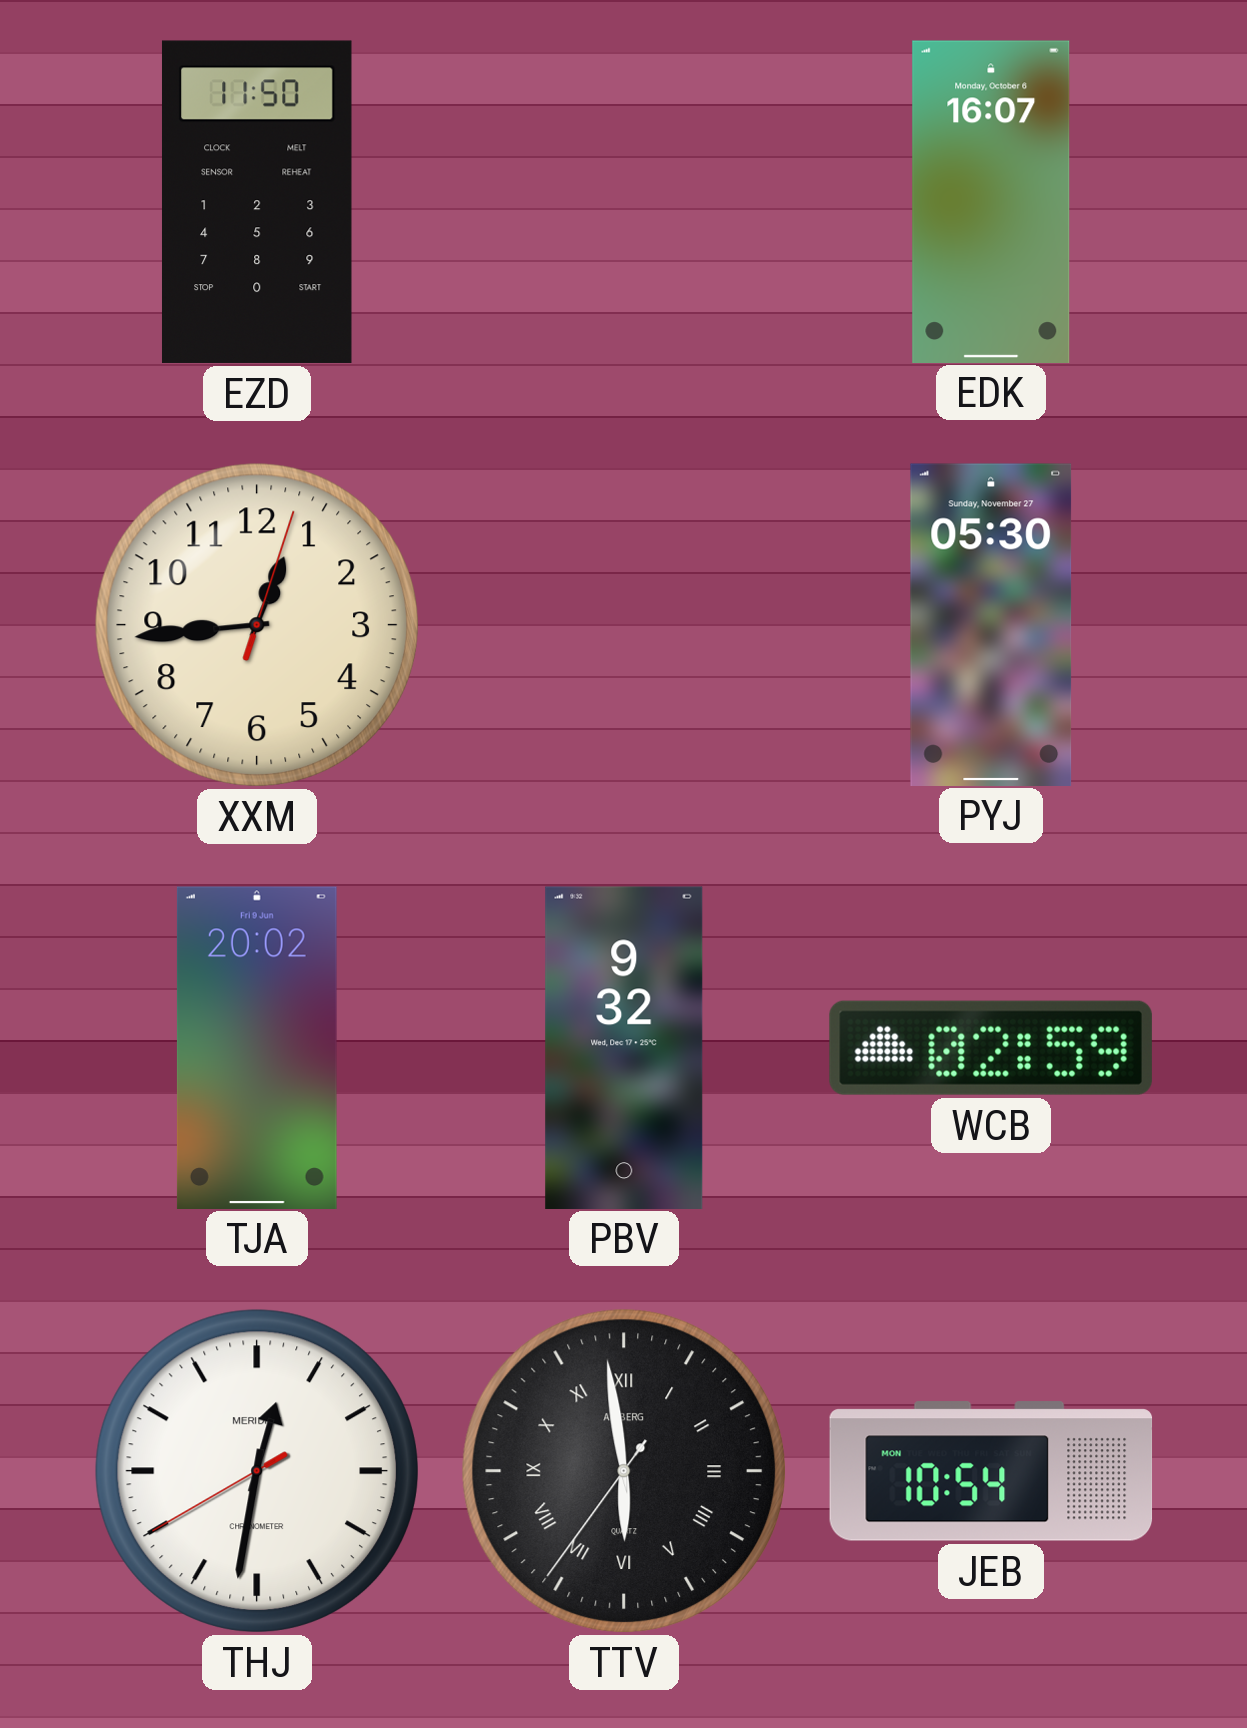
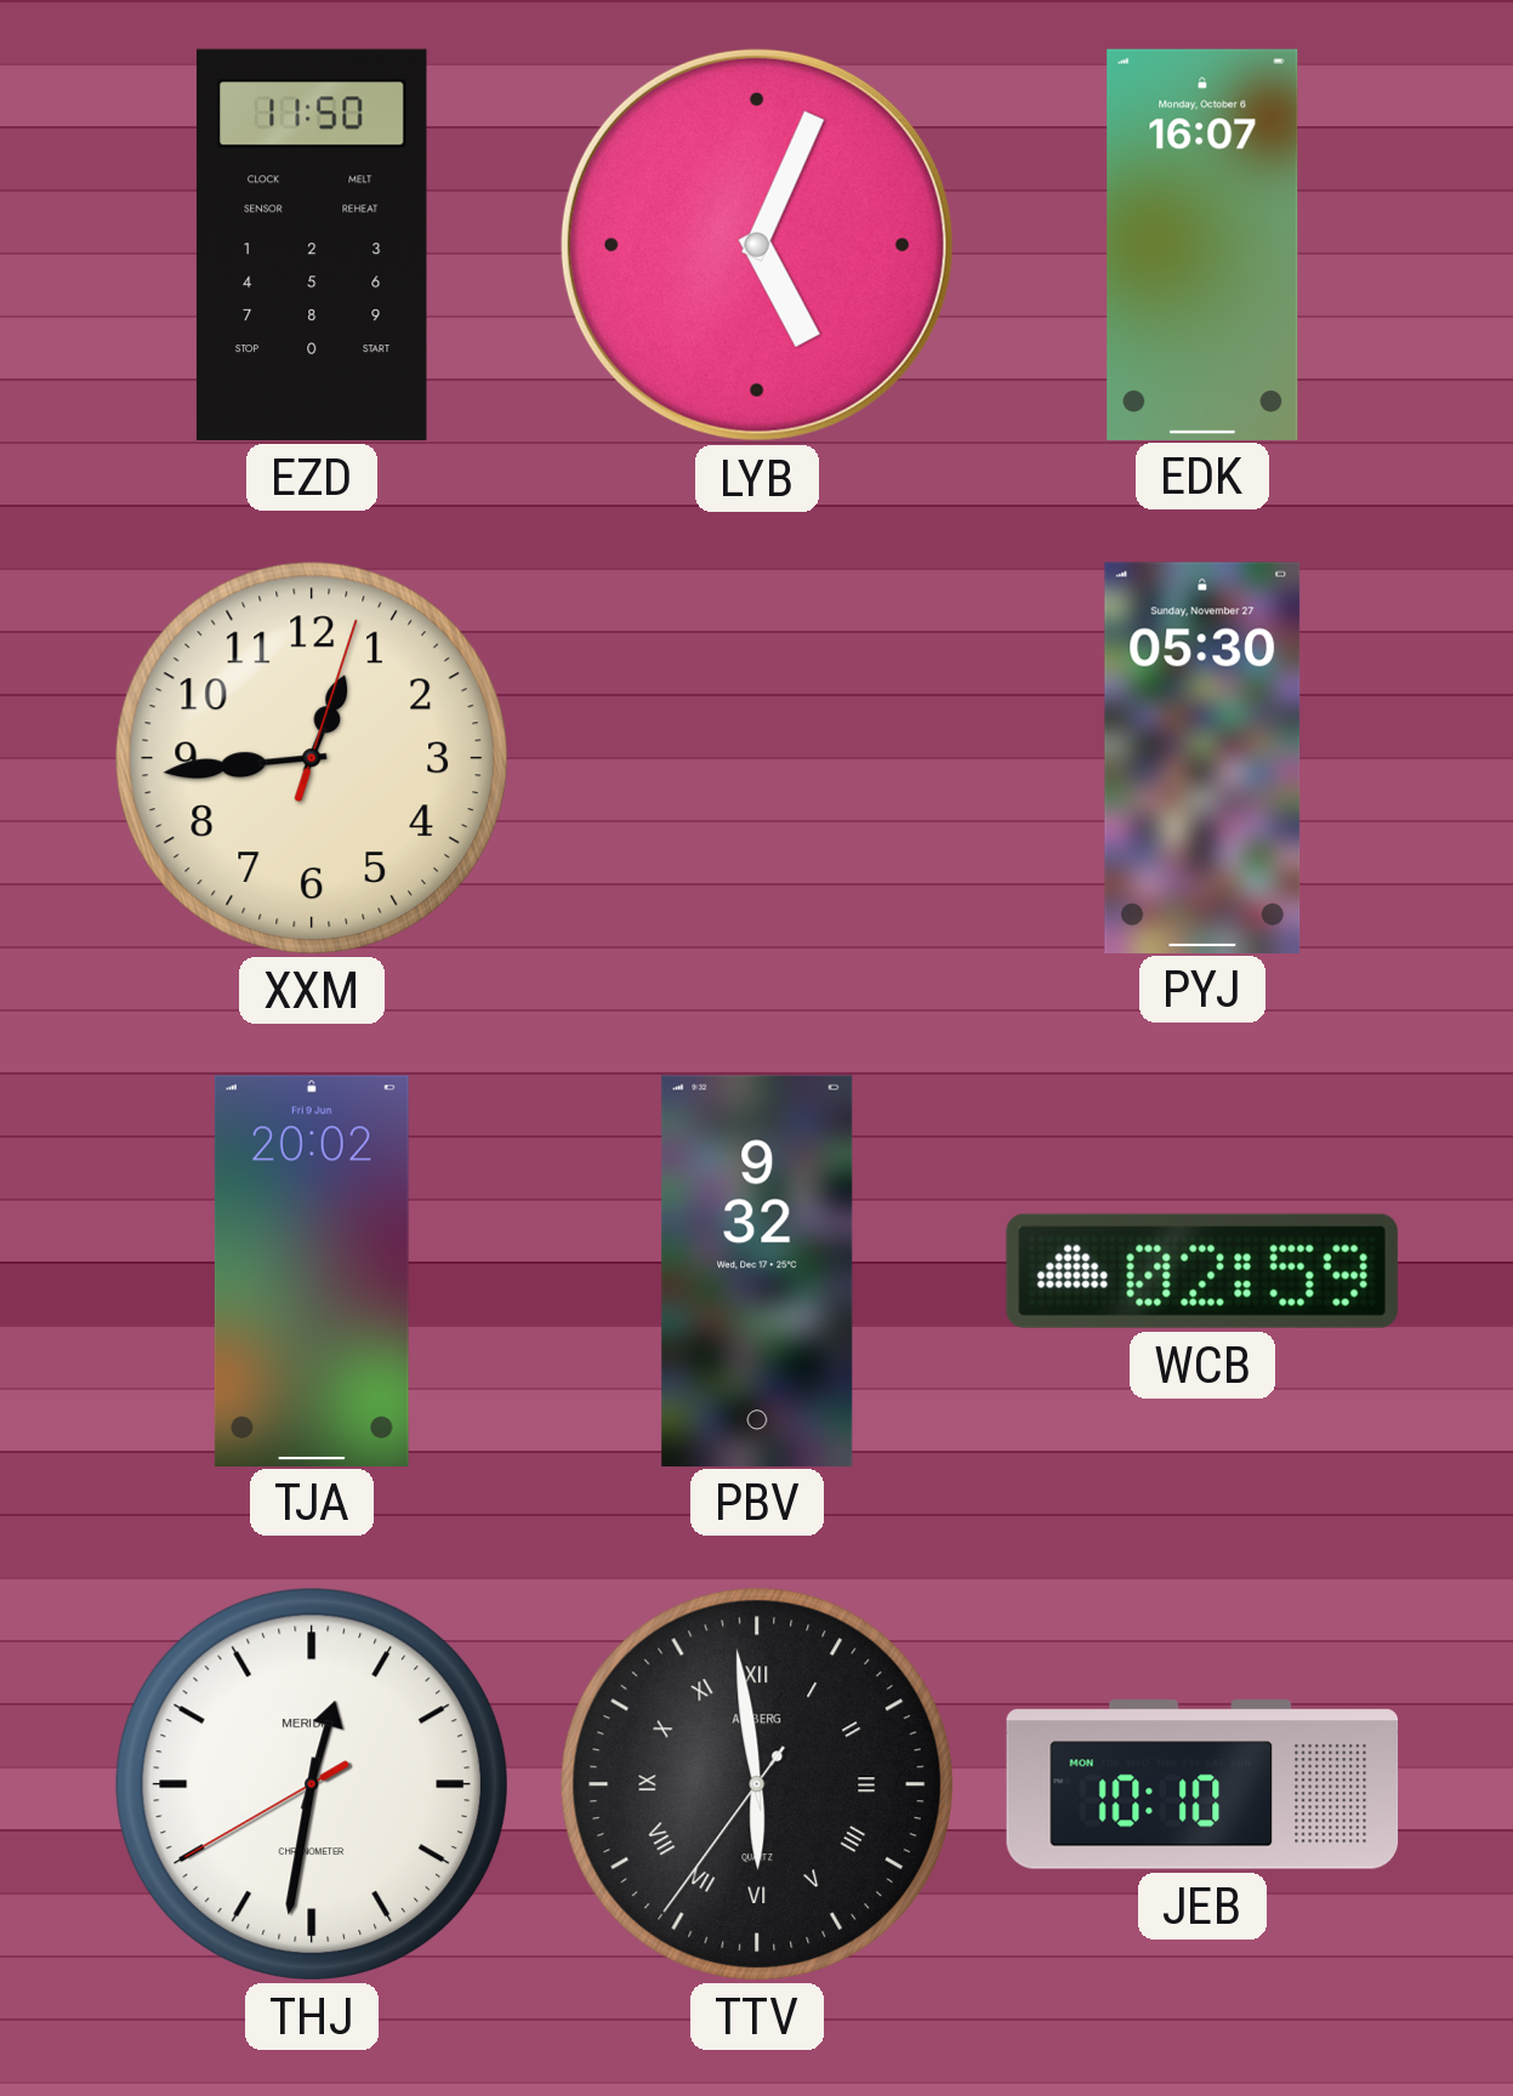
LYB: none -> 5:04
JEB: 10:54 -> 10:10
